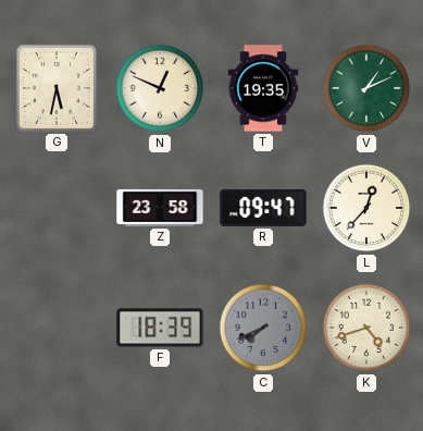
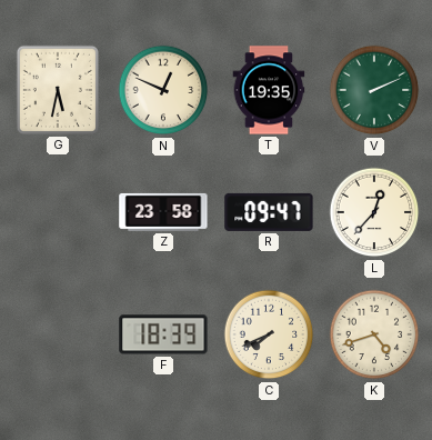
V: 1:11 -> 2:11
C dial: grey -> cream
